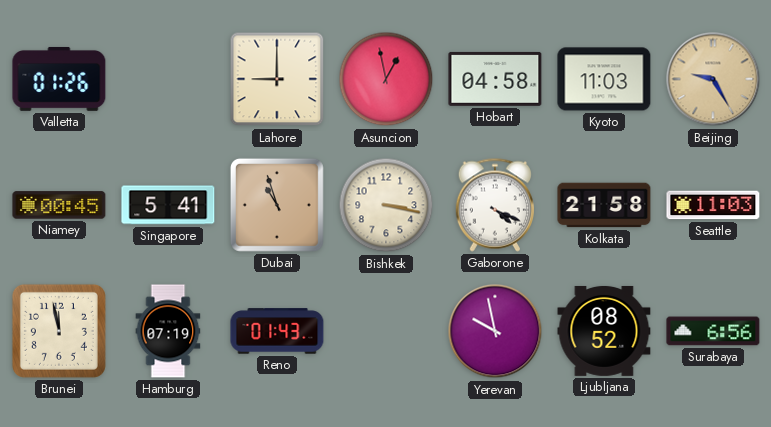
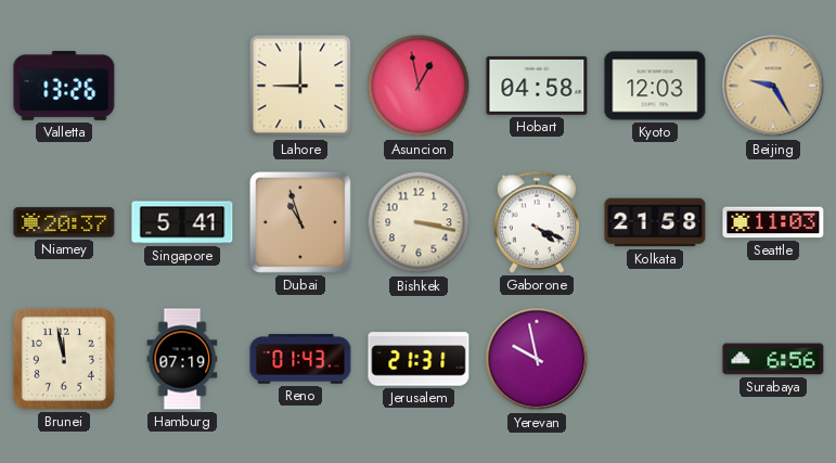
Valletta: 01:26 -> 13:26
Kyoto: 11:03 -> 12:03
Niamey: 00:45 -> 20:37
Jerusalem: none -> 21:31
Ljubljana: 08:52 -> none
